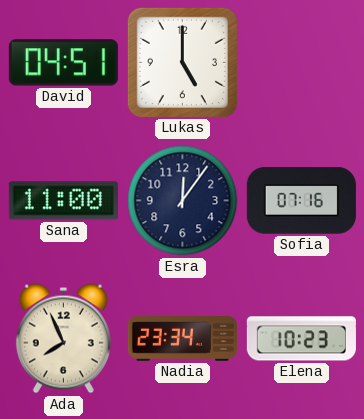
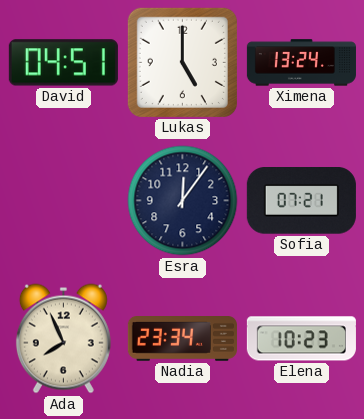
Ximena: none -> 13:24
Sana: 11:00 -> none
Sofia: 07:16 -> 07:21
